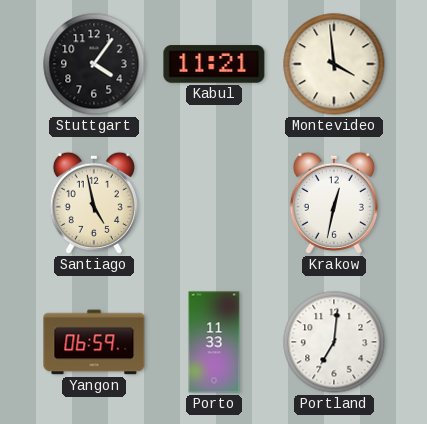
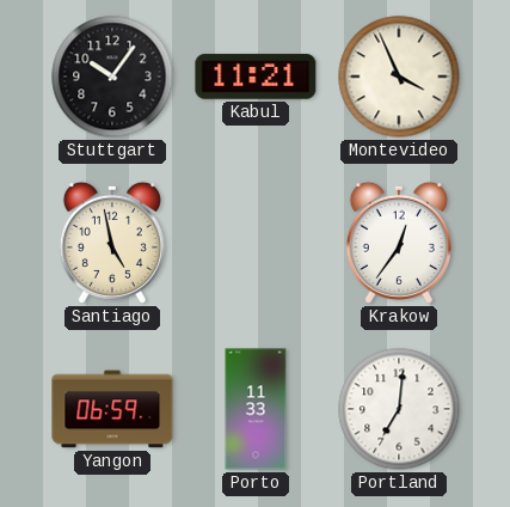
Stuttgart: 4:06 -> 10:06
Montevideo: 3:59 -> 3:56
Krakow: 12:32 -> 12:36
